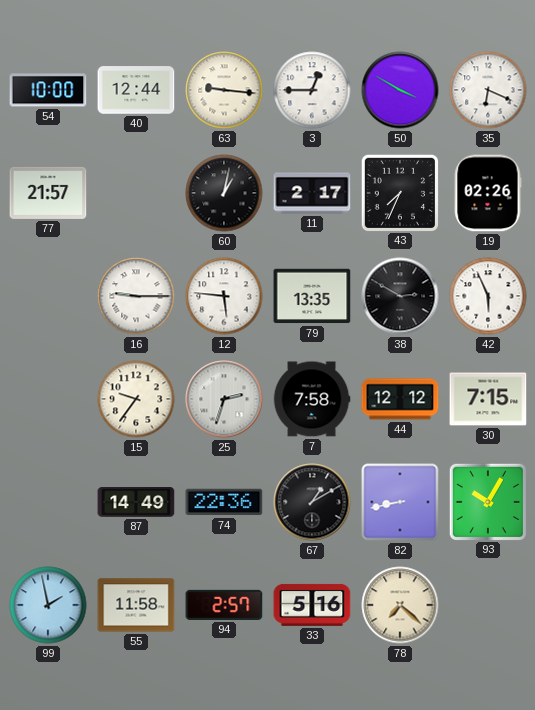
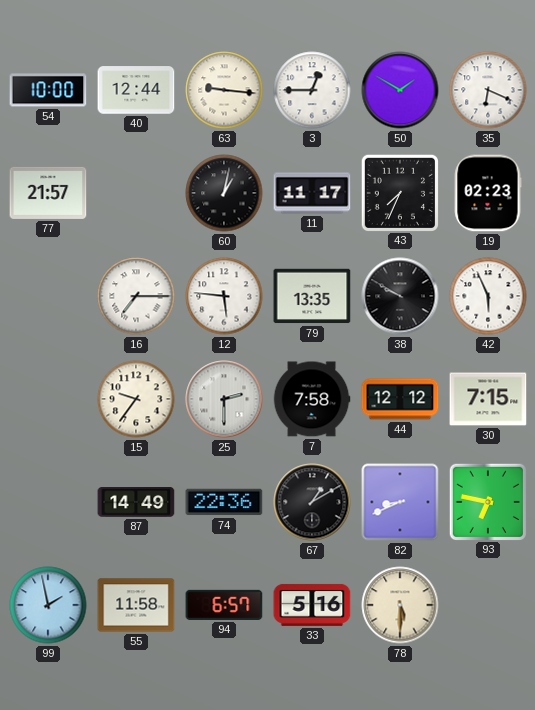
50: 3:50 -> 1:50
11: 2:17 -> 11:17
19: 02:26 -> 02:23
16: 9:15 -> 7:15
38: 2:50 -> 9:50
25: 2:33 -> 2:30
82: 8:43 -> 8:41
93: 10:05 -> 6:47
94: 2:57 -> 6:57
78: 7:22 -> 5:30
